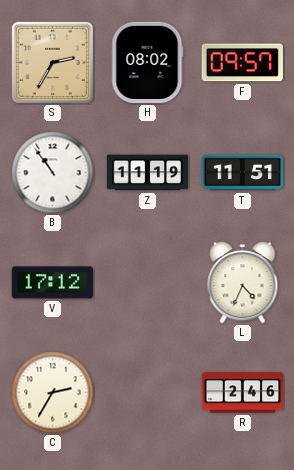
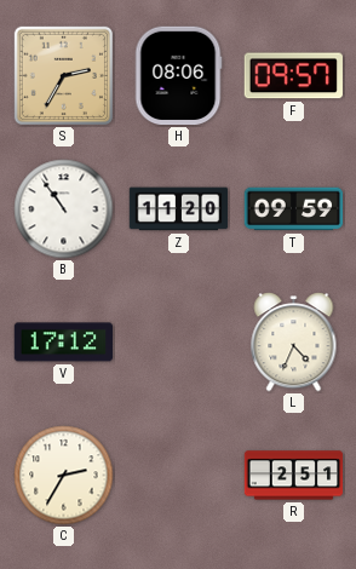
H: 08:02 -> 08:06
Z: 11:19 -> 11:20
T: 11:51 -> 09:59
R: 2:46 -> 2:51
